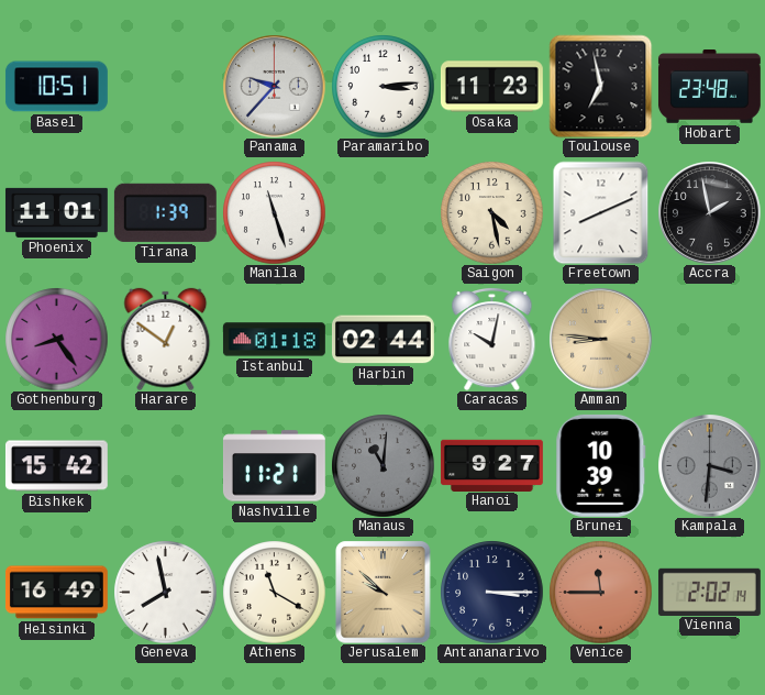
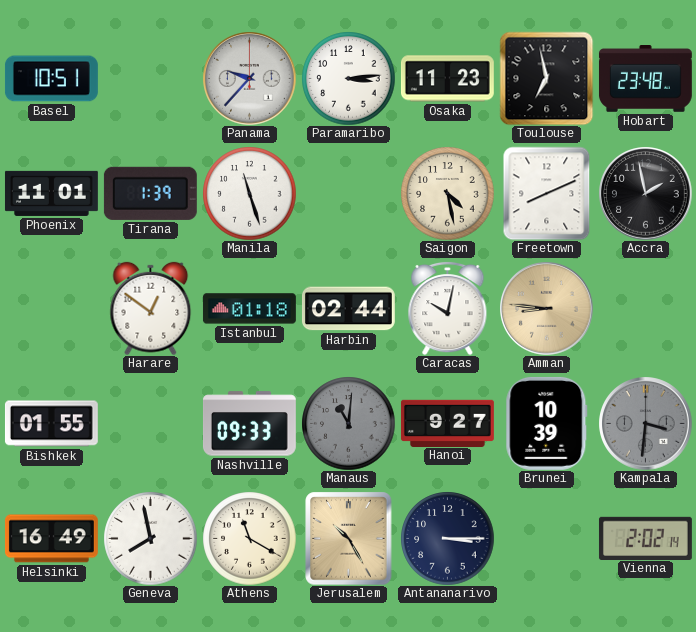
Gothenburg: 8:24 -> none
Bishkek: 15:42 -> 01:55
Nashville: 11:21 -> 09:33
Jerusalem: 9:52 -> 10:25
Venice: 11:45 -> none
